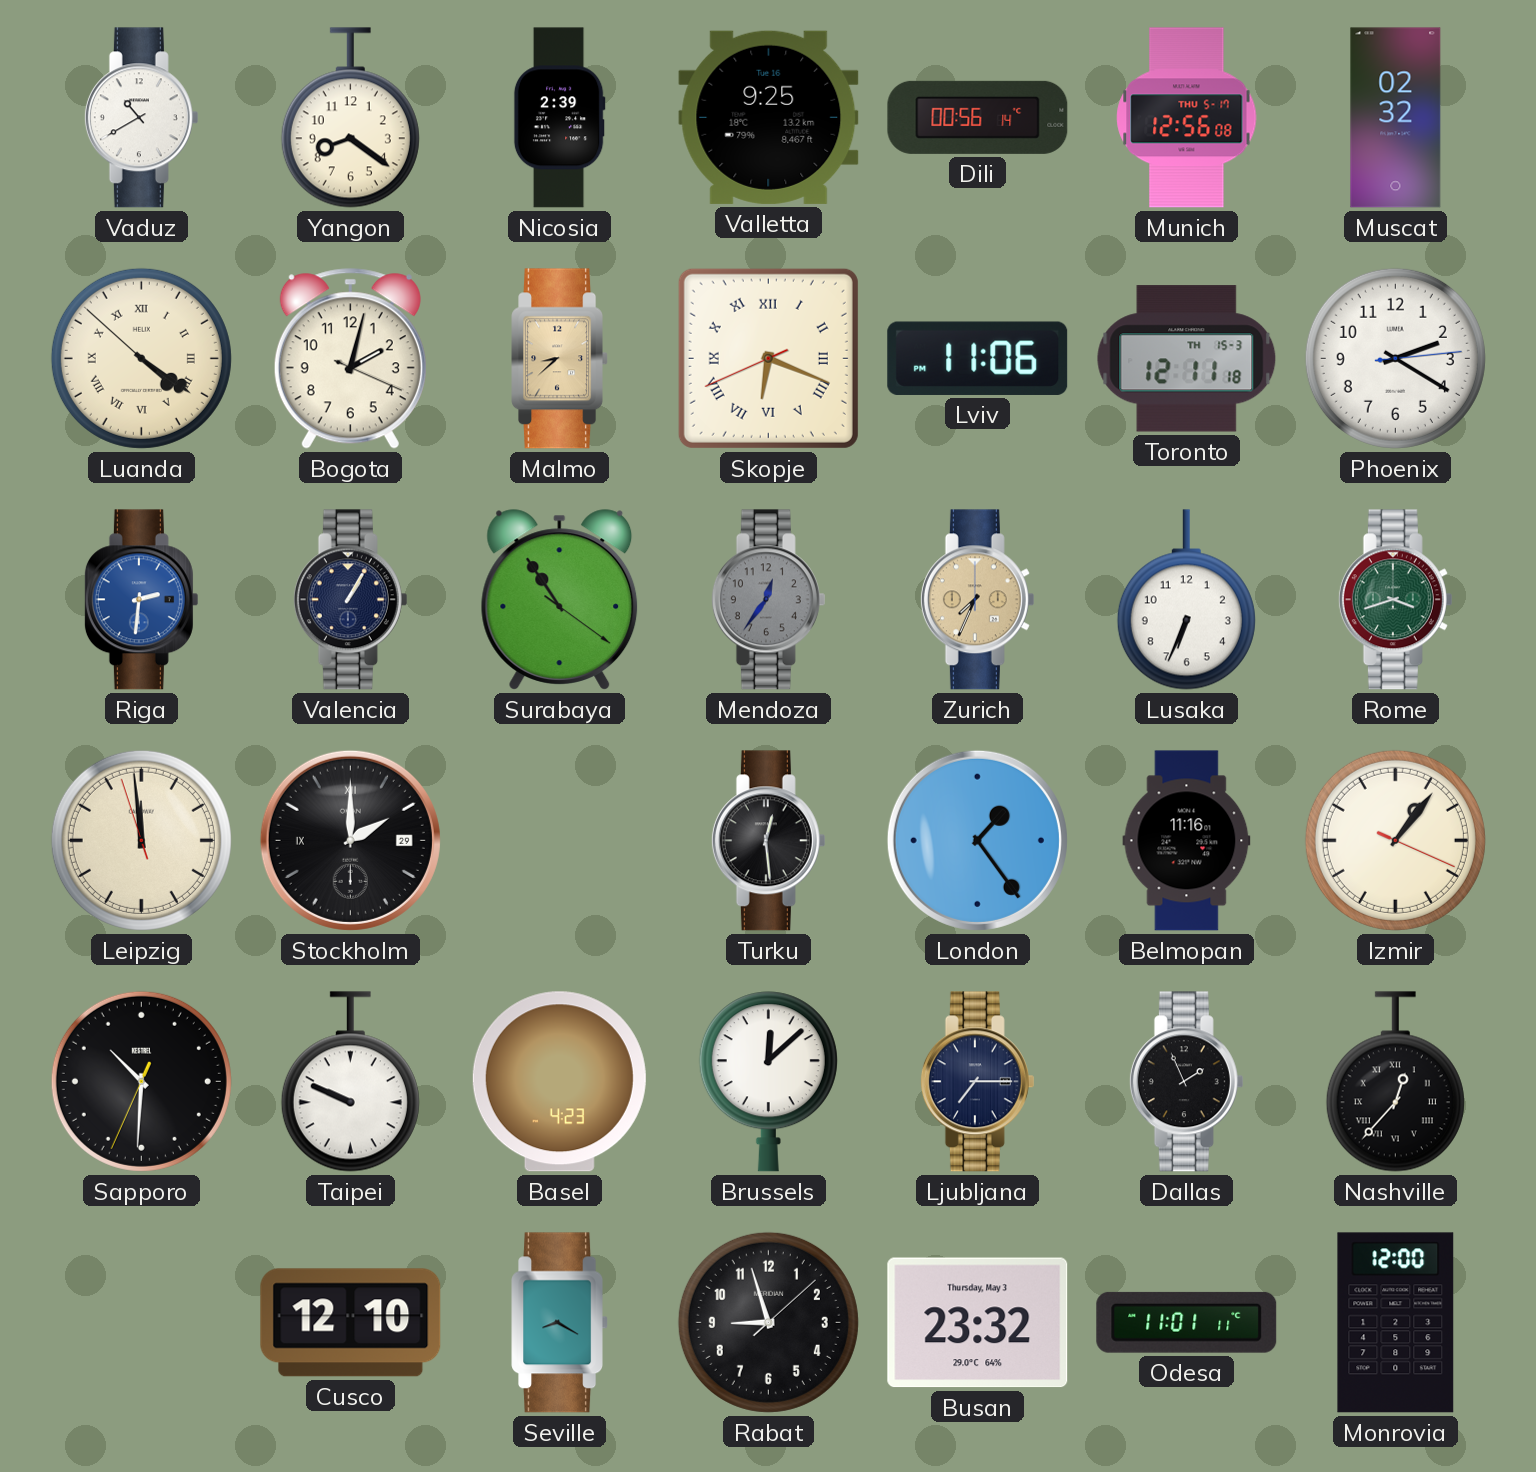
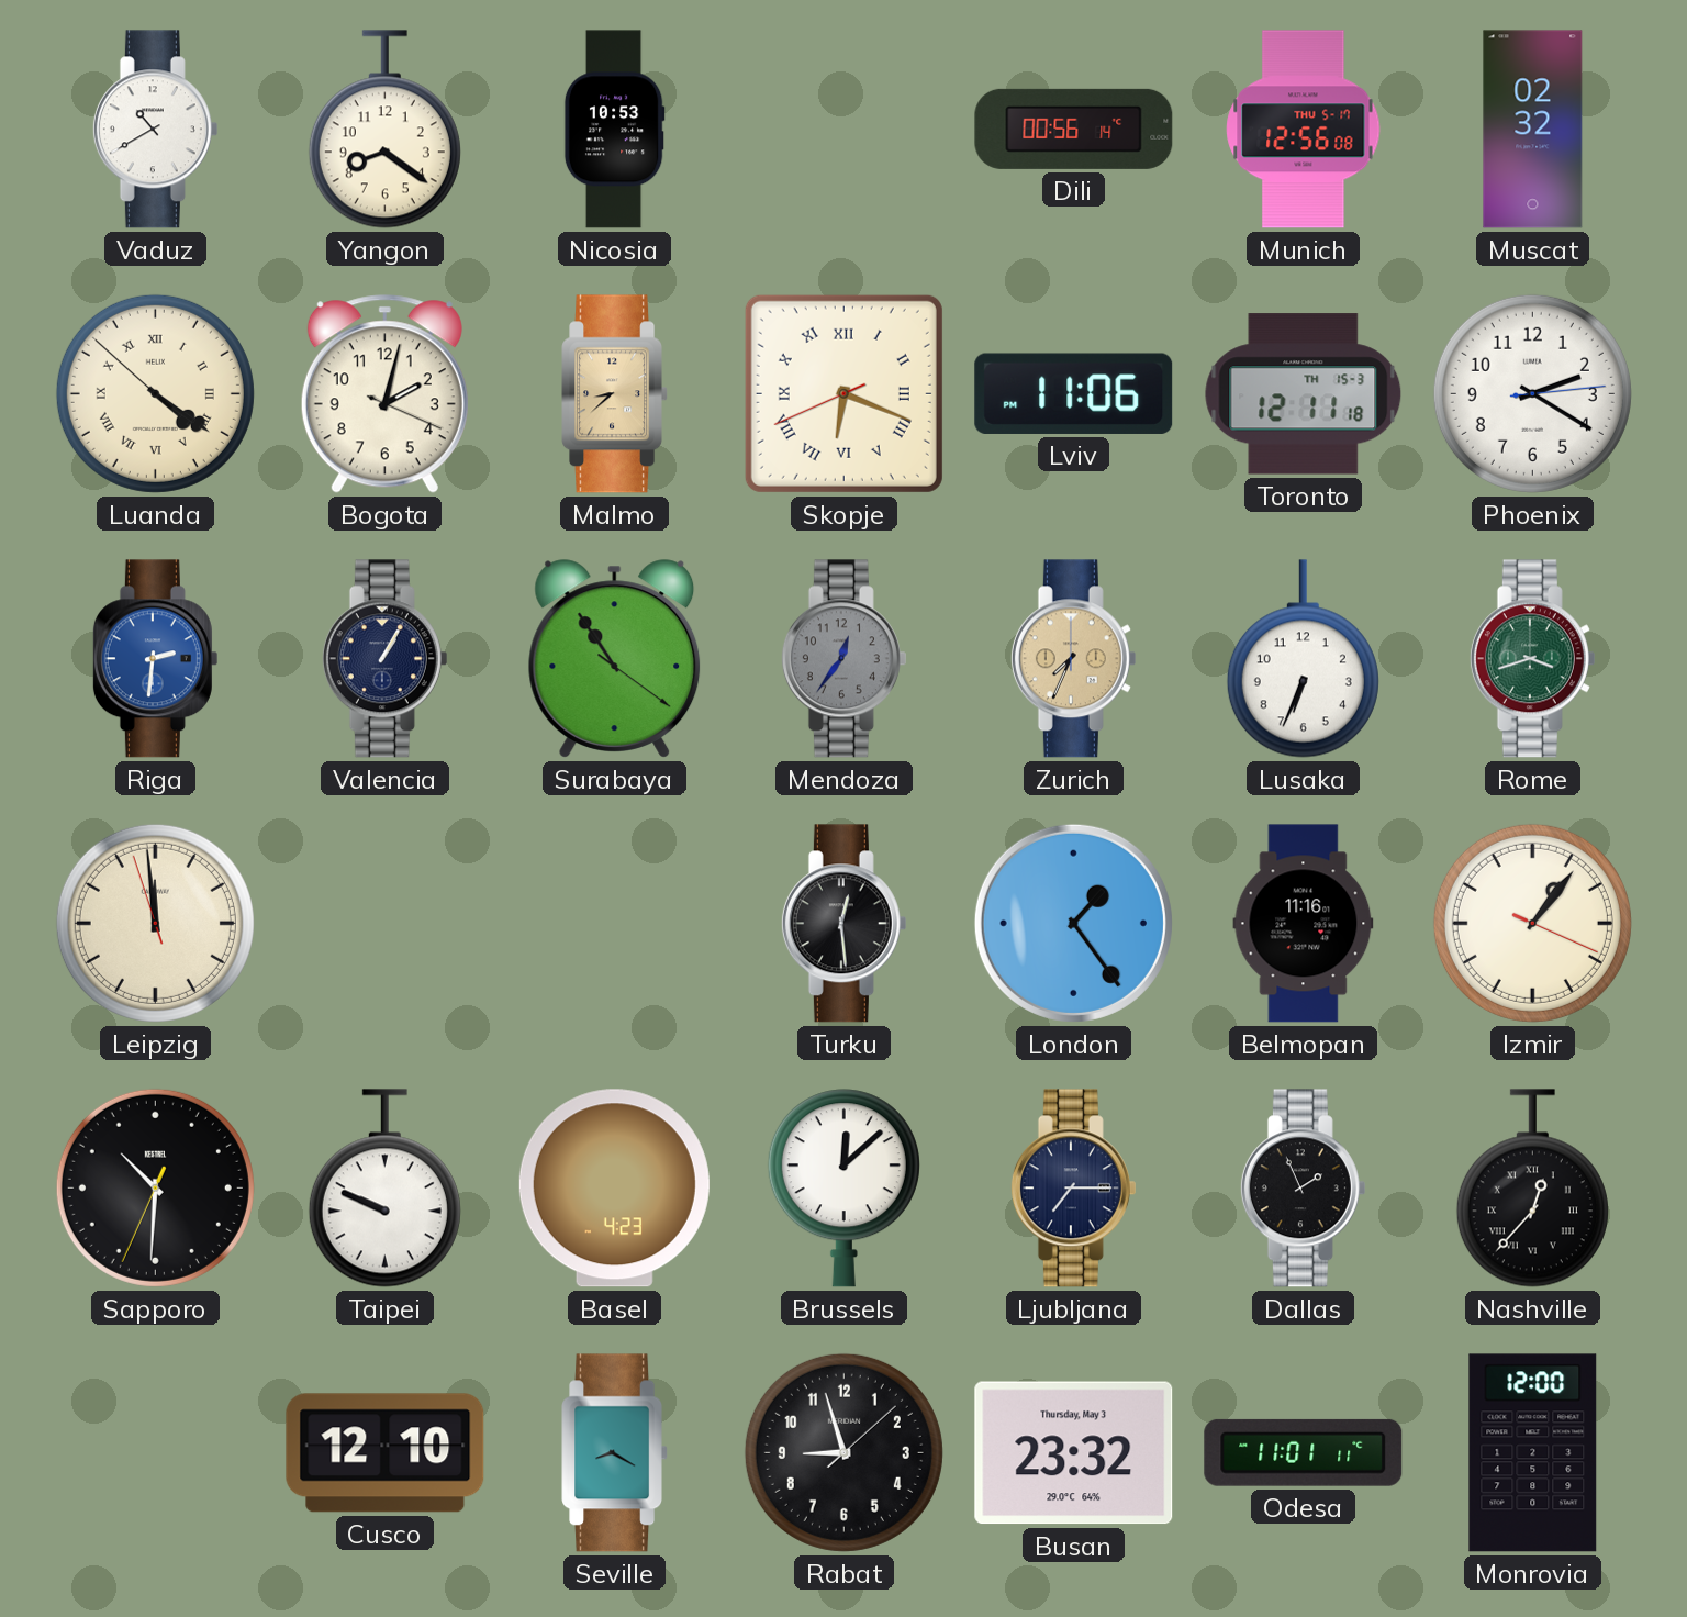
Nicosia: 2:39 -> 10:53
Valletta: 9:25 -> none
Stockholm: 2:00 -> none
